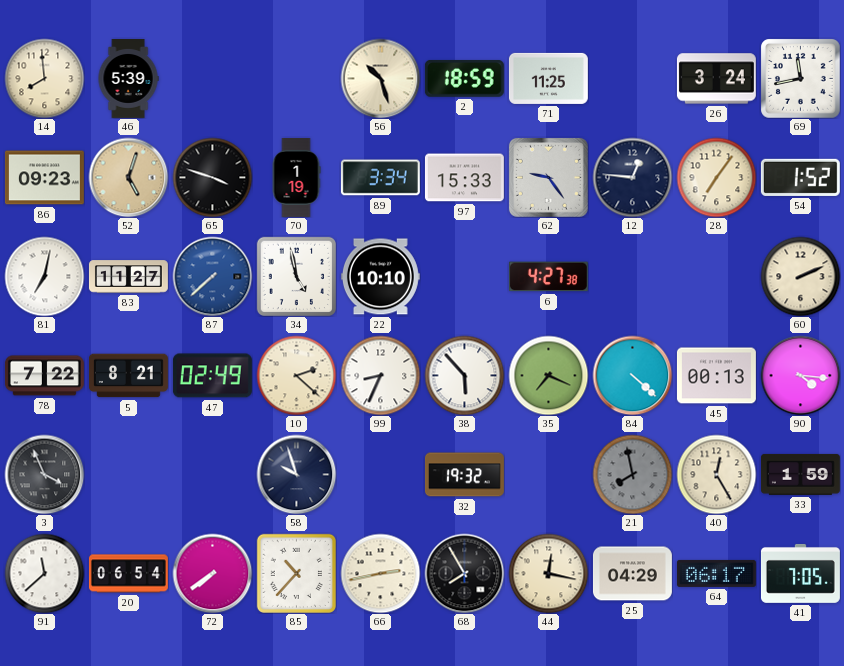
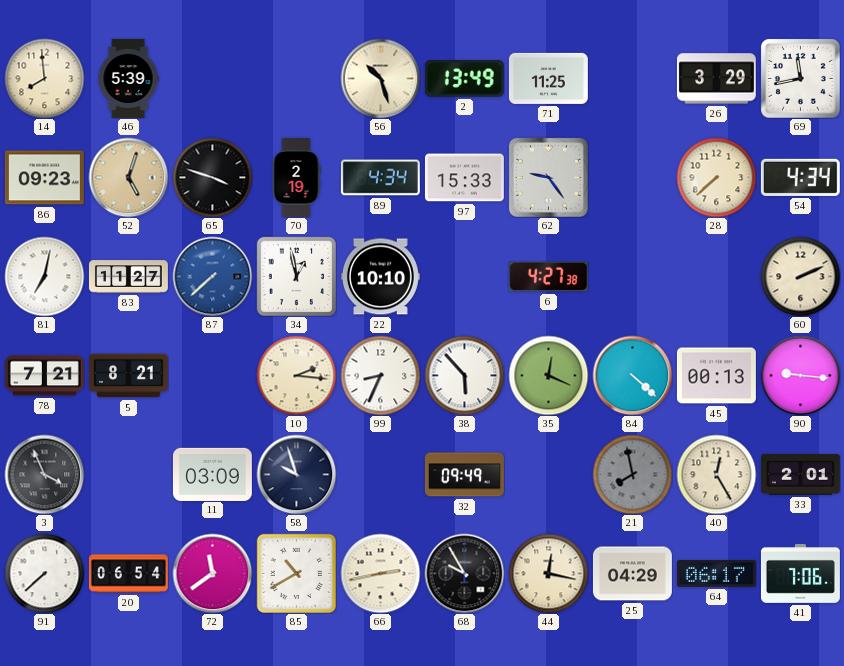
2: 18:59 -> 13:49
26: 3:24 -> 3:29
70: 1:19 -> 2:19
89: 3:34 -> 4:34
12: 12:46 -> none
28: 7:06 -> 7:38
54: 1:52 -> 4:34
34: 4:58 -> 12:58
78: 7:22 -> 7:21
47: 02:49 -> none
10: 2:22 -> 2:16
35: 7:19 -> 12:19
90: 4:16 -> 9:16
11: none -> 03:09
32: 19:32 -> 09:49
33: 1:59 -> 2:01
91: 11:38 -> 7:38
72: 7:39 -> 11:39
85: 10:37 -> 10:40
68: 7:55 -> 9:55
41: 7:05 -> 7:06
